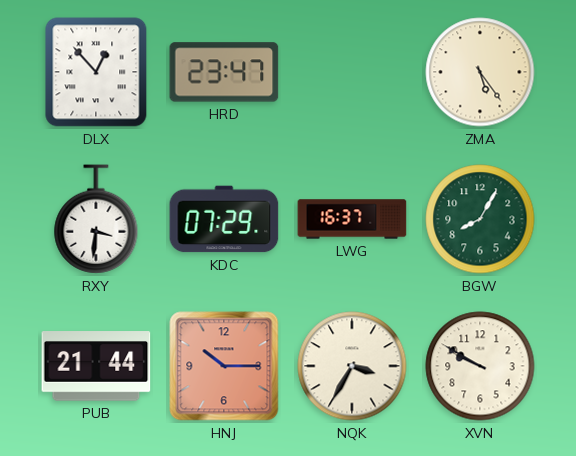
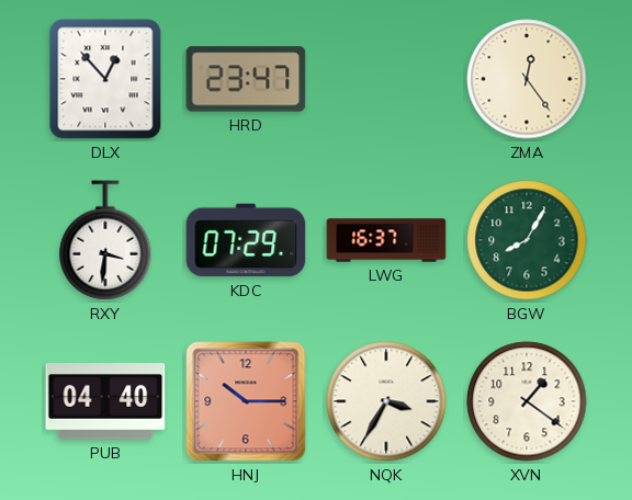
ZMA: 5:24 -> 12:24
PUB: 21:44 -> 04:40
XVN: 9:50 -> 1:21
